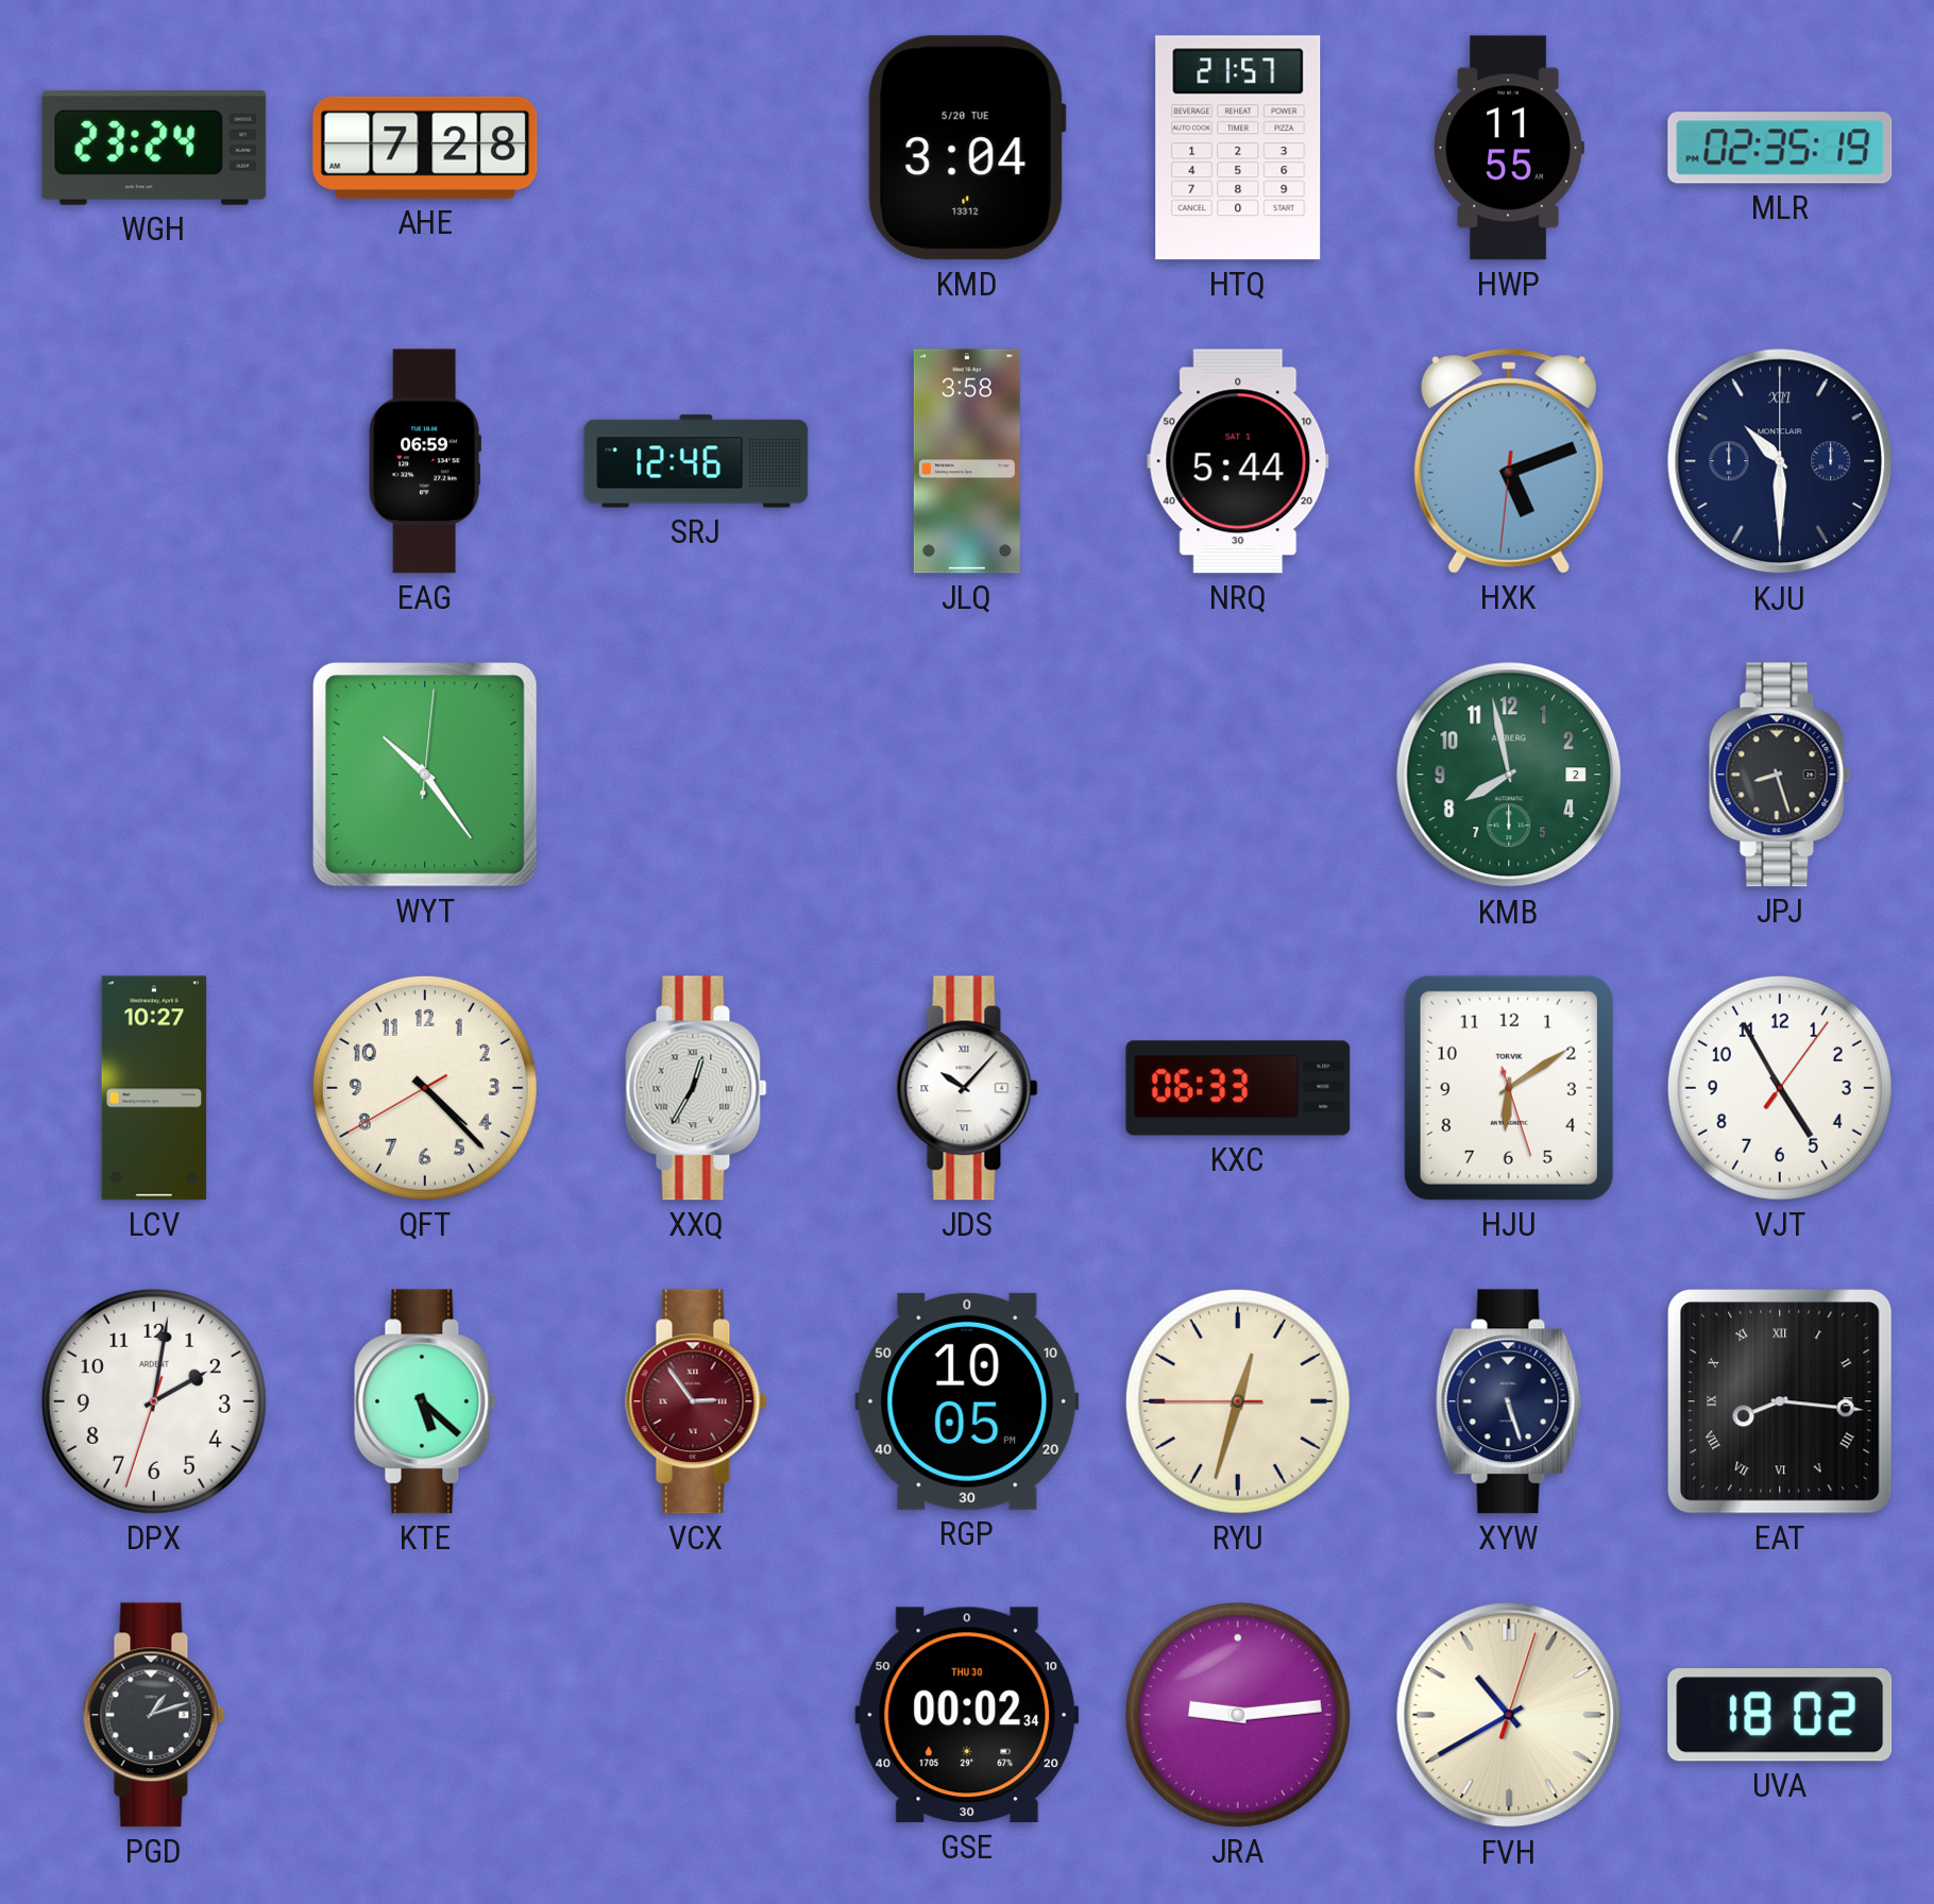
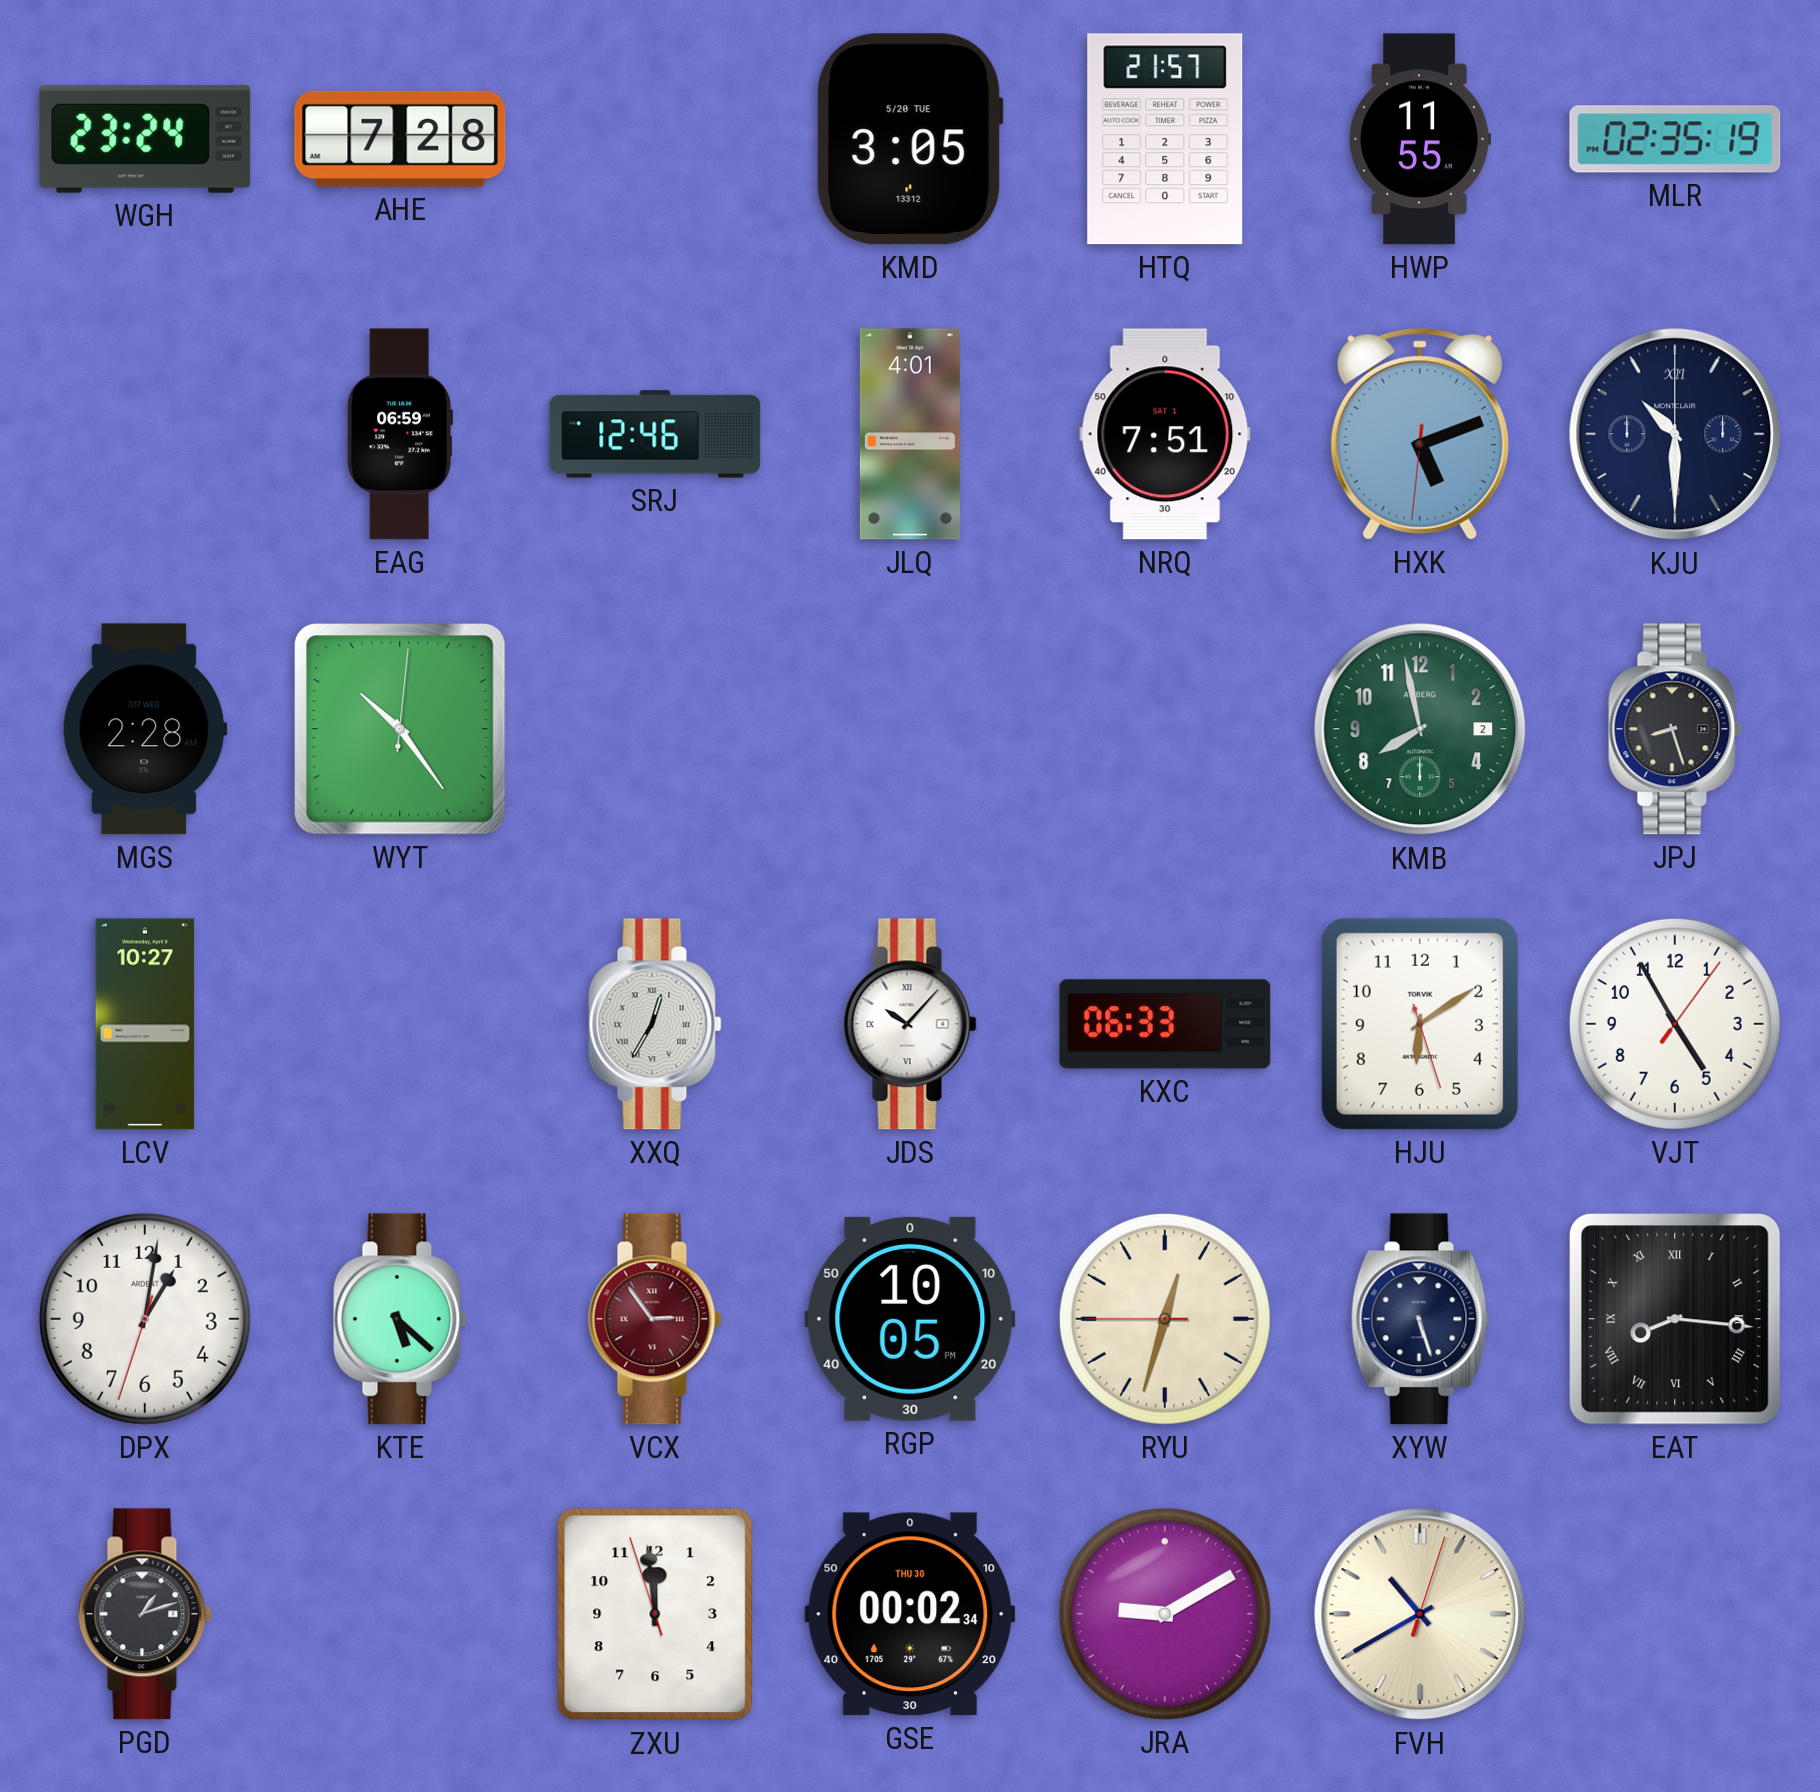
KMD: 3:04 -> 3:05
JLQ: 3:58 -> 4:01
NRQ: 5:44 -> 7:51
MGS: none -> 2:28
QFT: 4:22 -> none
DPX: 2:01 -> 1:01
ZXU: none -> 11:58
JRA: 9:14 -> 9:10
UVA: 18:02 -> none
